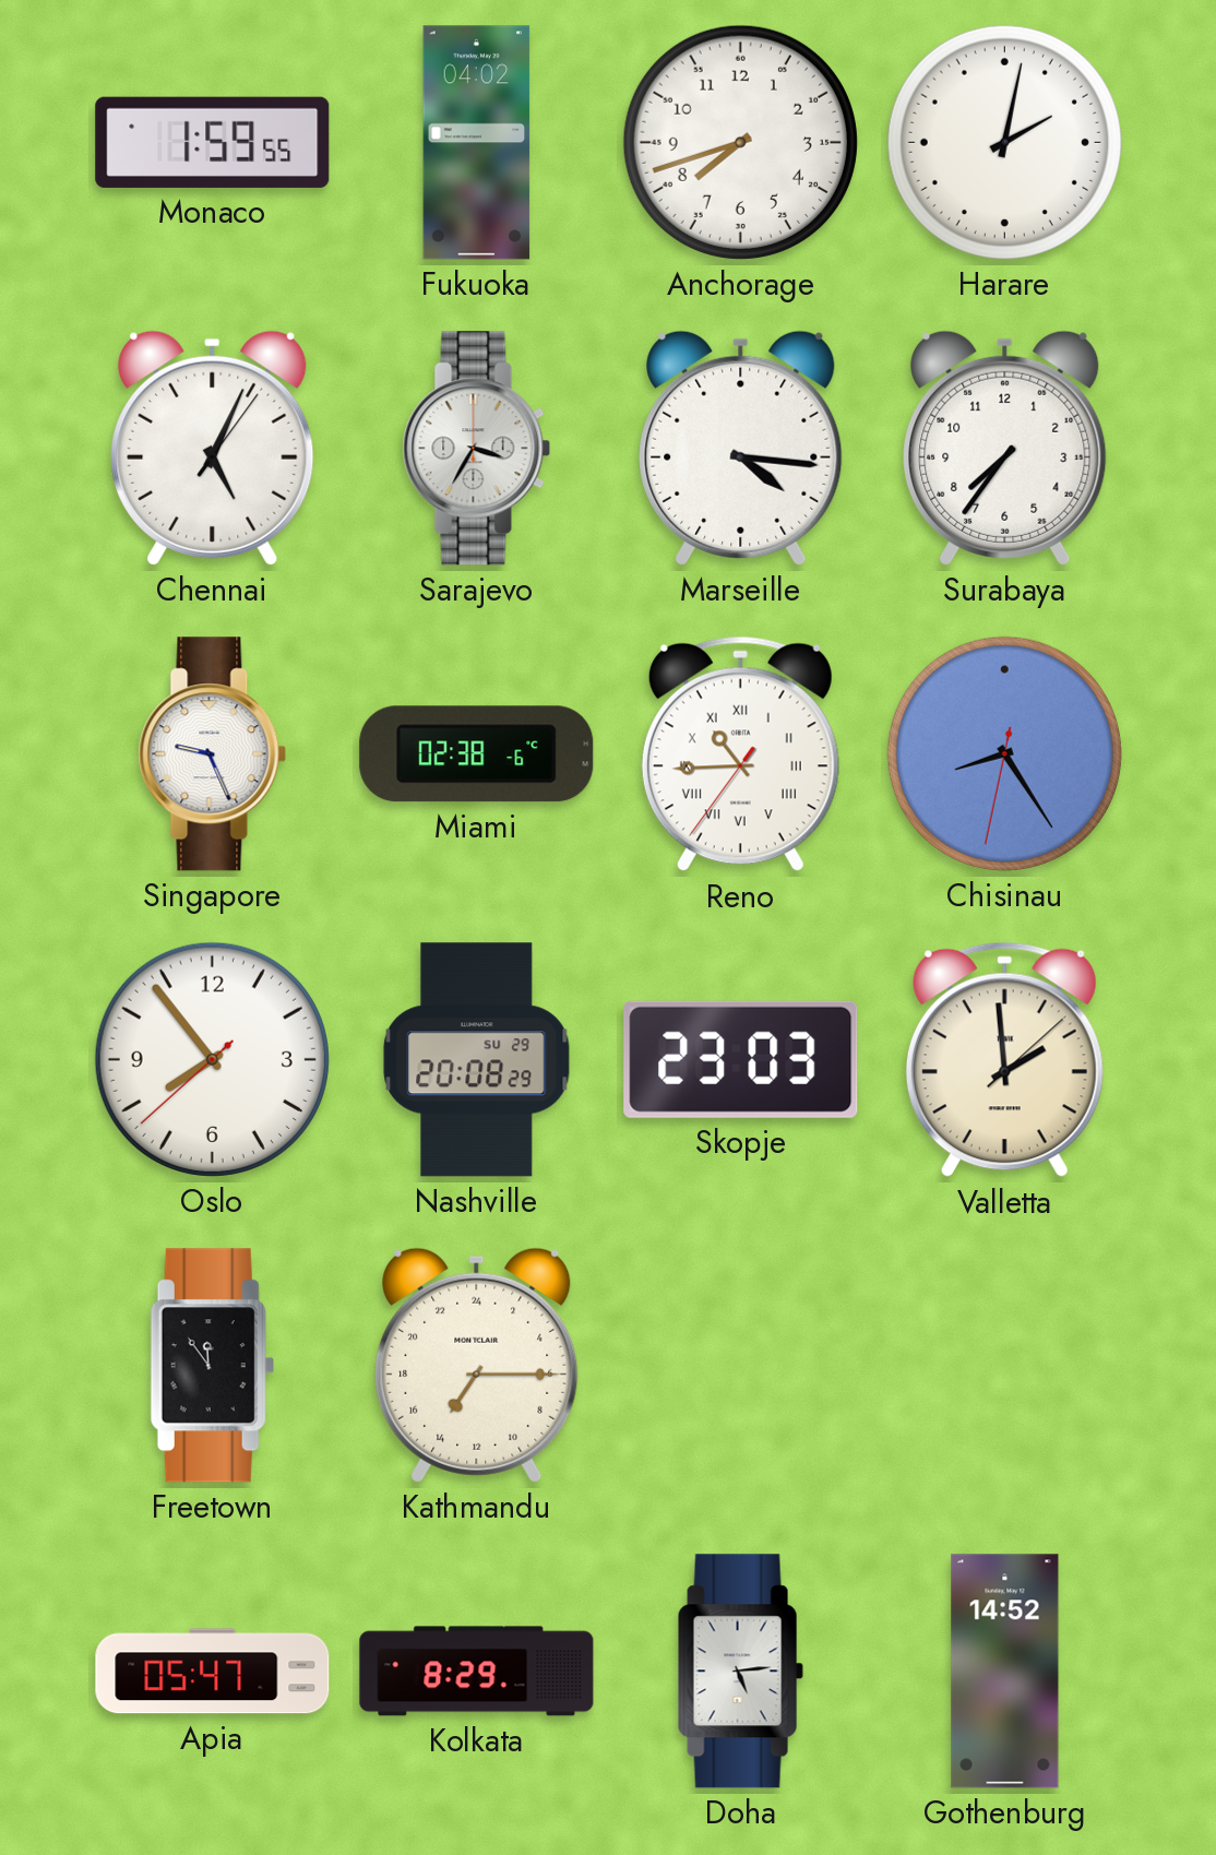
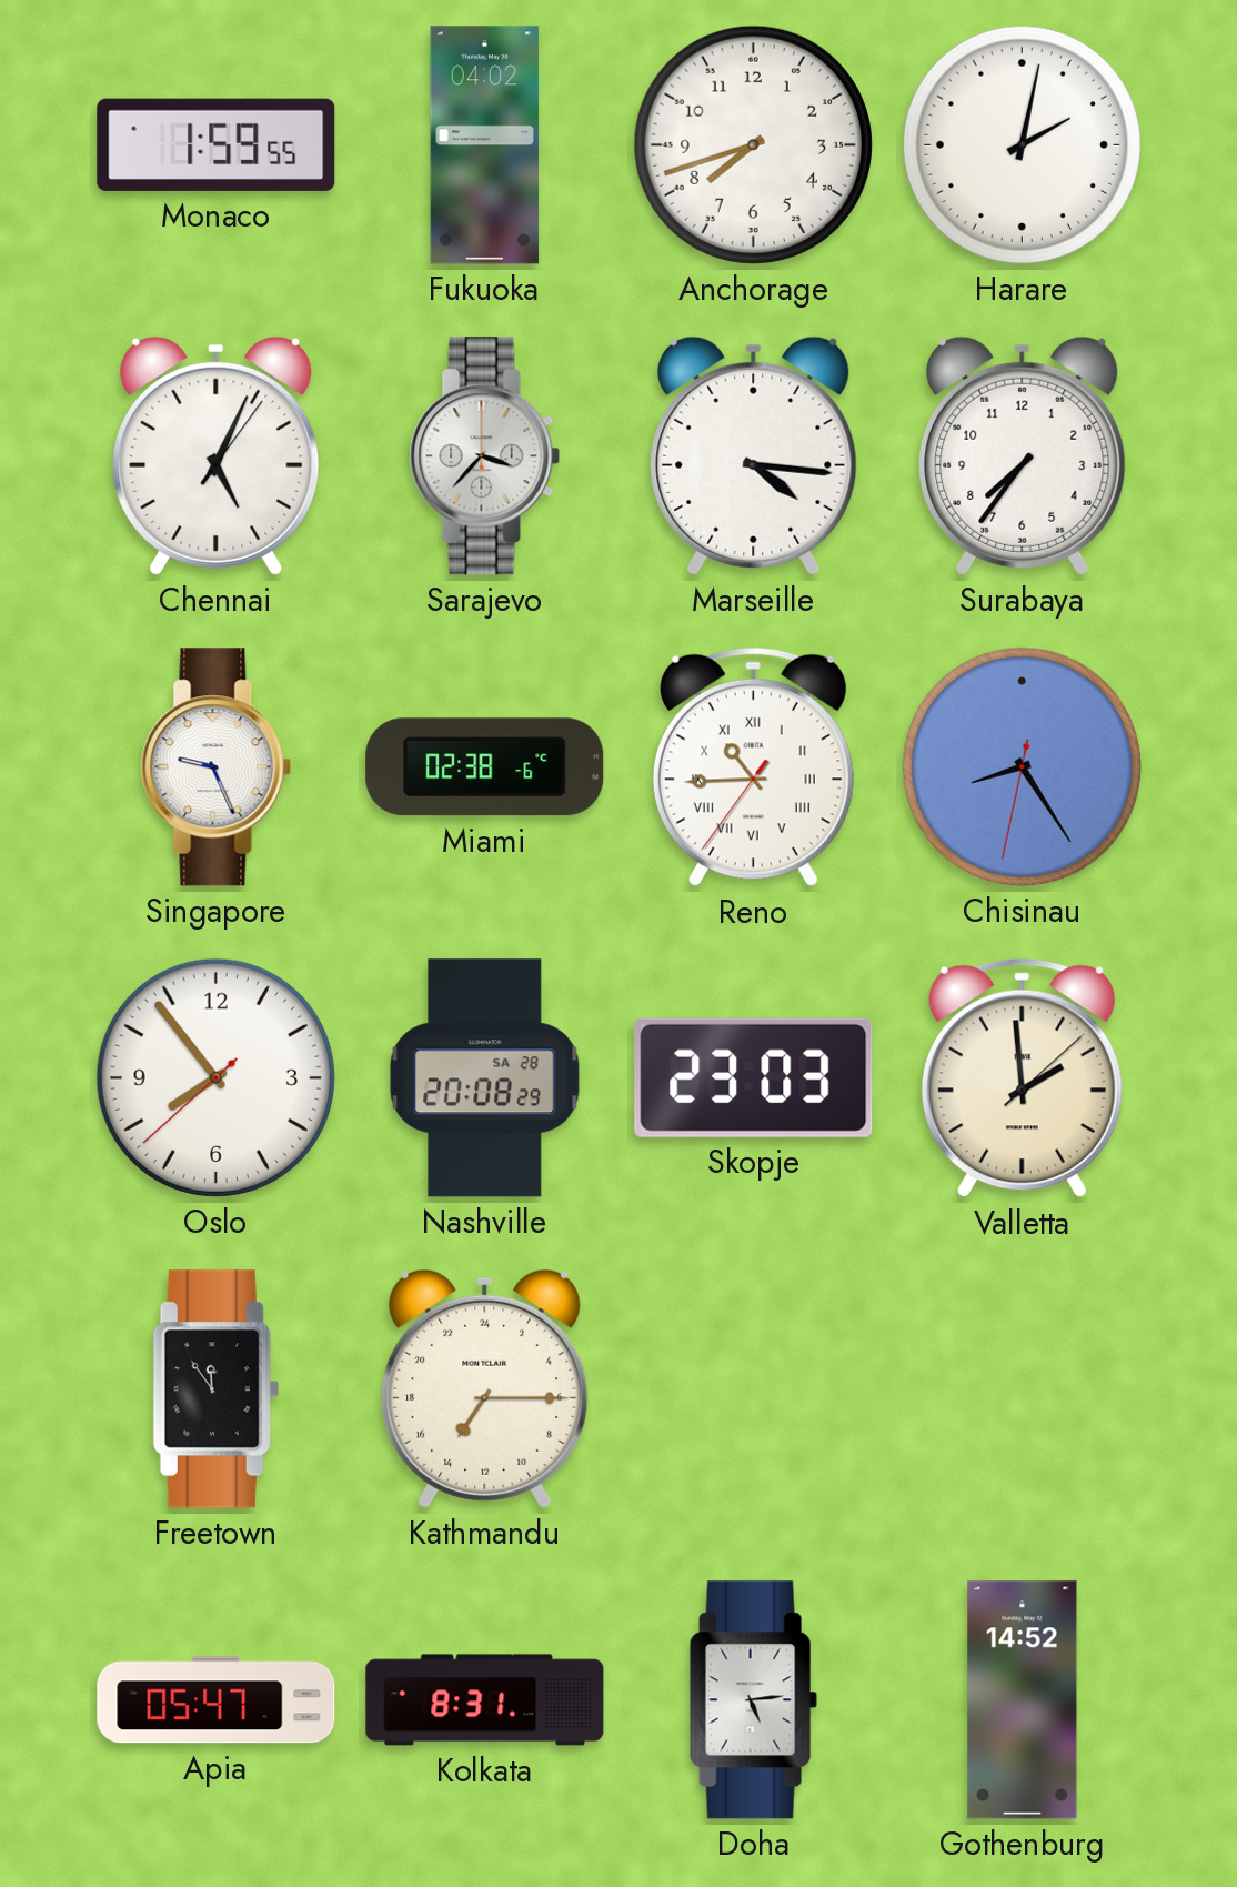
Sarajevo: 3:35 -> 3:37
Nashville date: SU 29 -> SA 28
Kolkata: 8:29 -> 8:31
